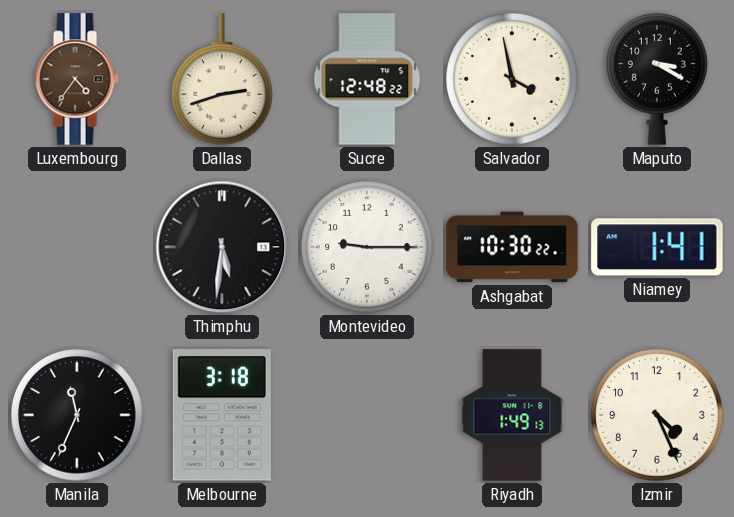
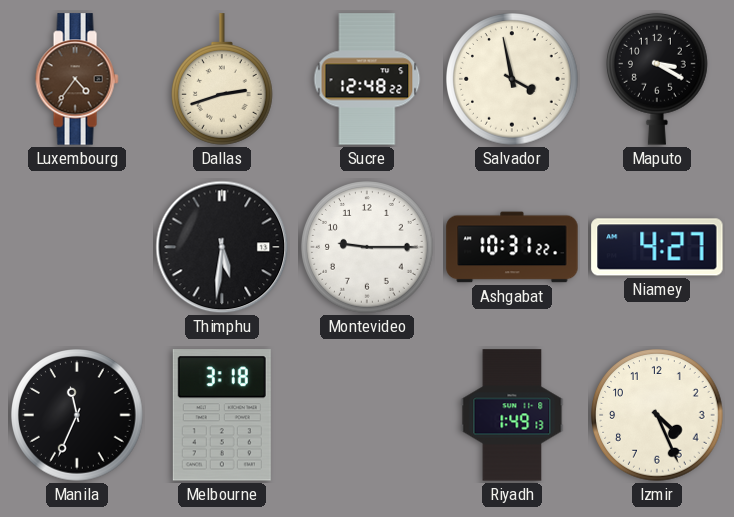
Ashgabat: 10:30 -> 10:31
Niamey: 1:41 -> 4:27
